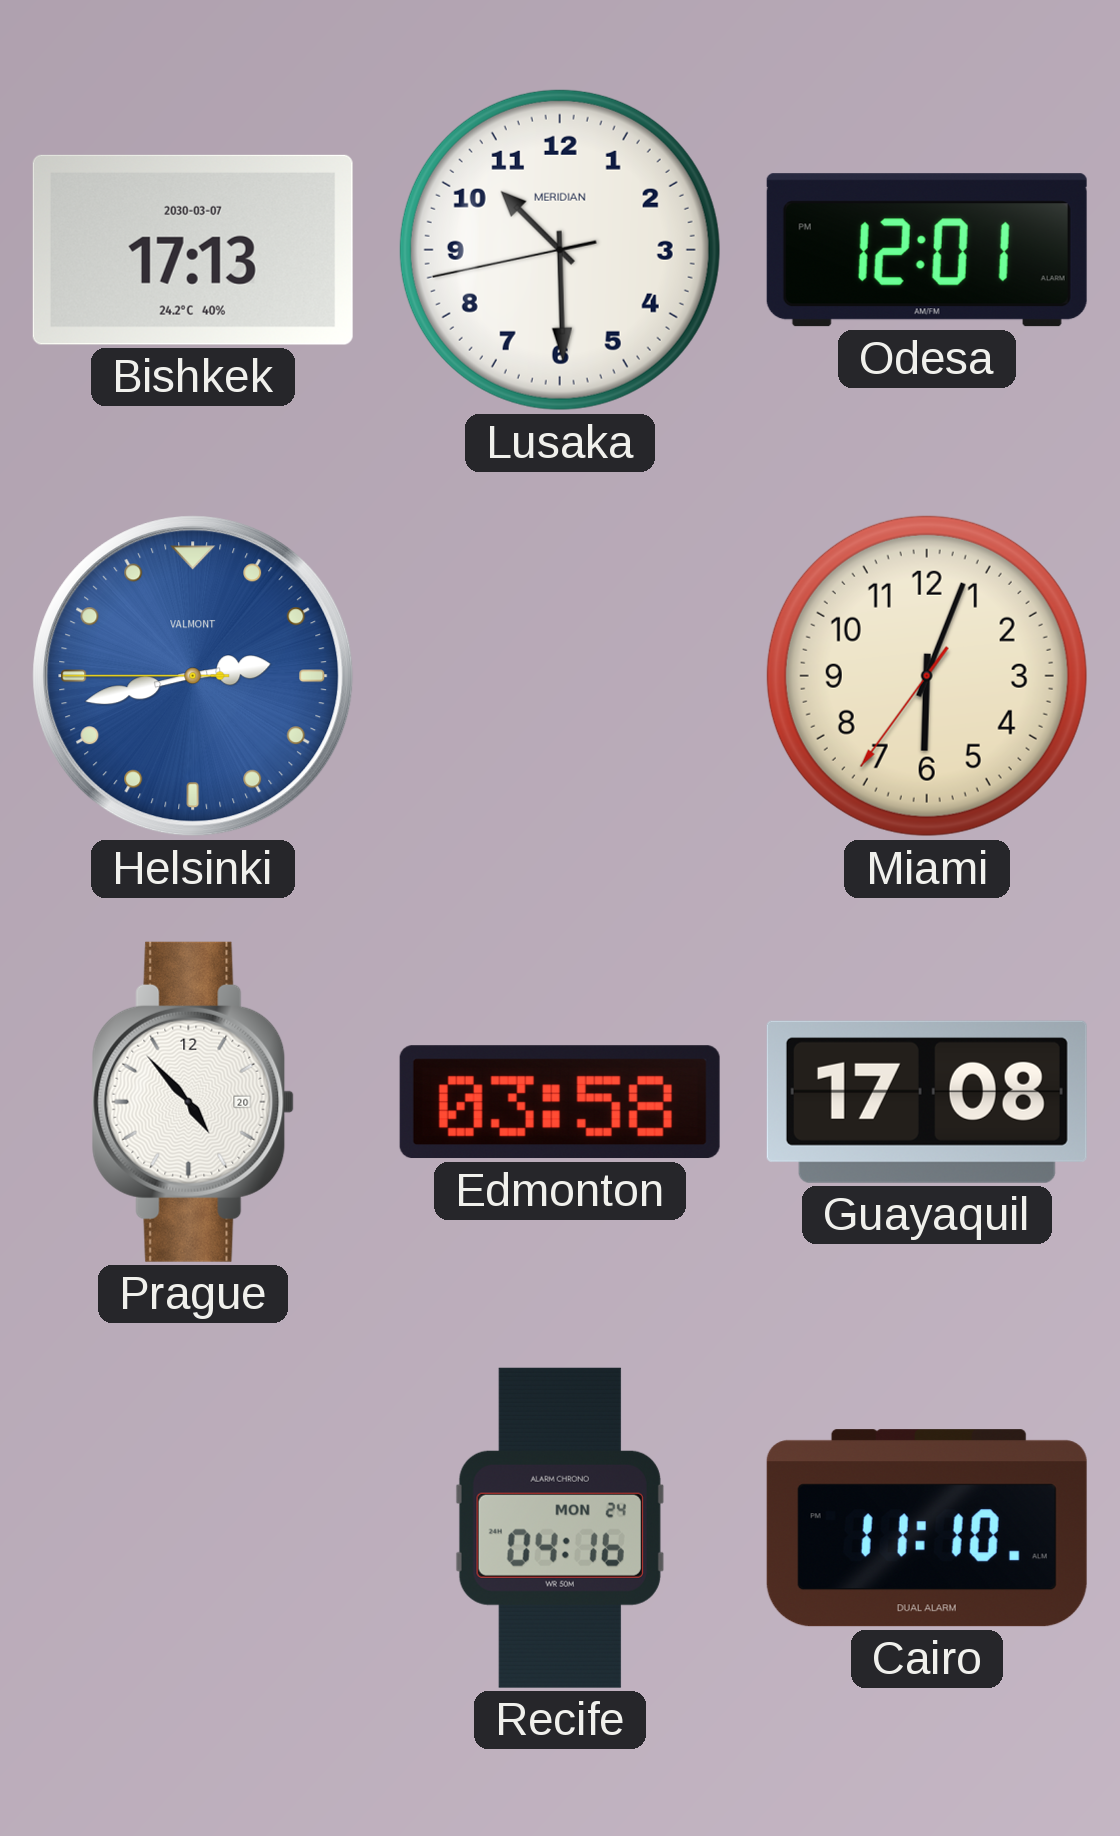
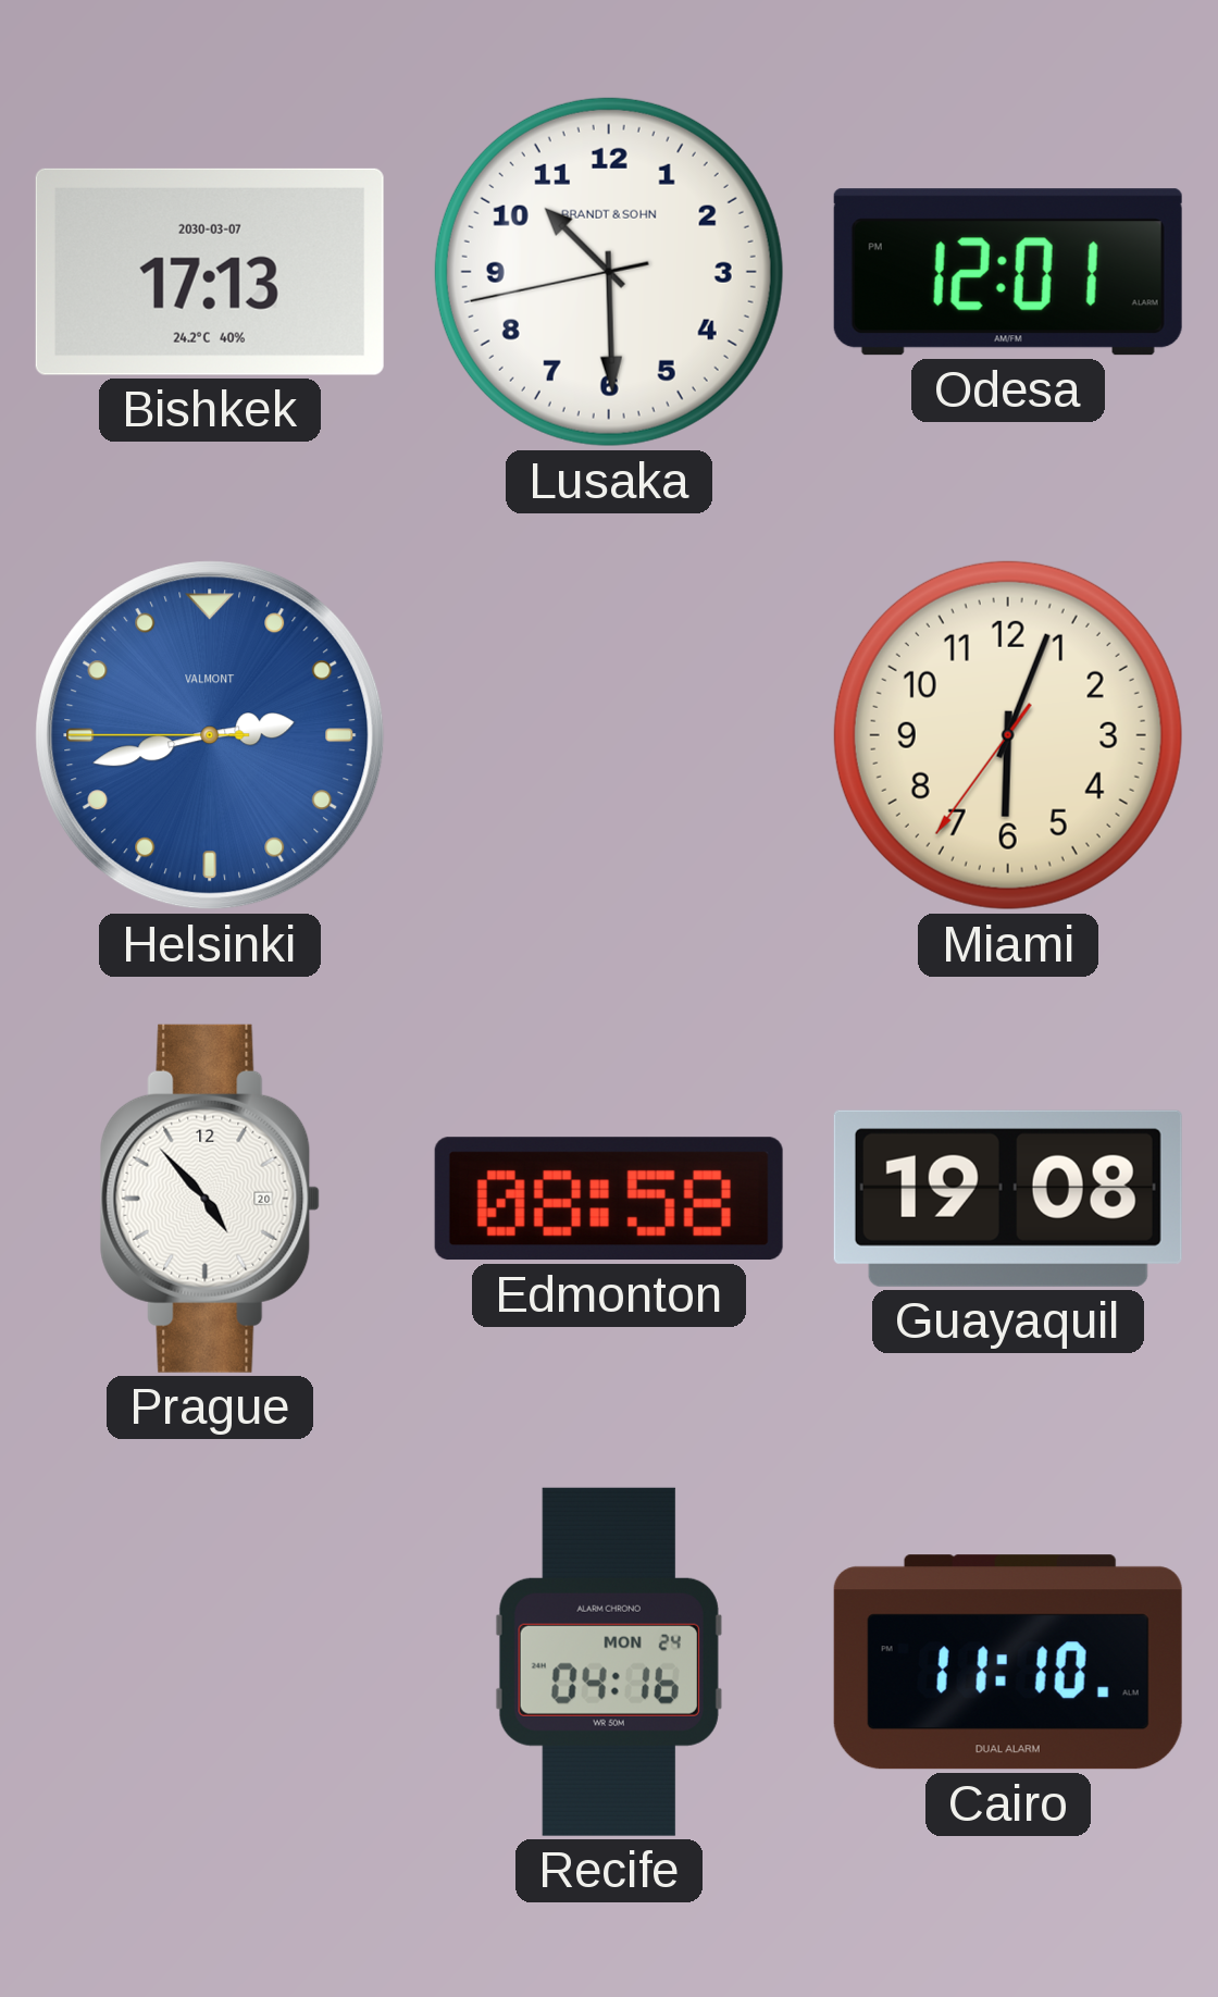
Lusaka brand: MERIDIAN -> BRANDT & SOHN
Edmonton: 03:58 -> 08:58
Guayaquil: 17:08 -> 19:08
